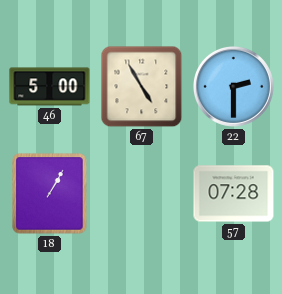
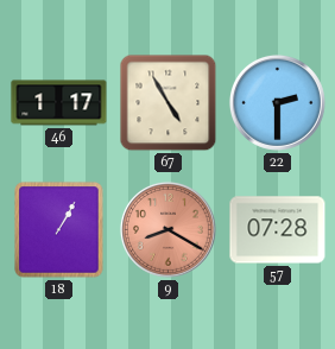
46: 5:00 -> 1:17
9: none -> 8:20
